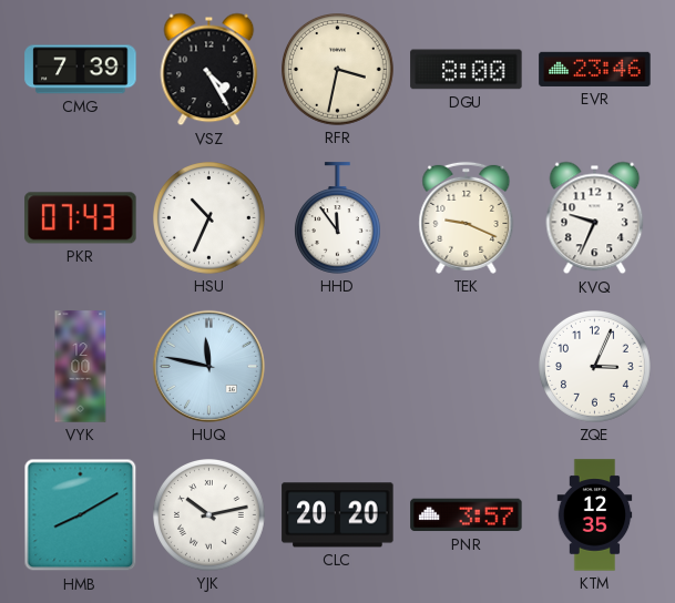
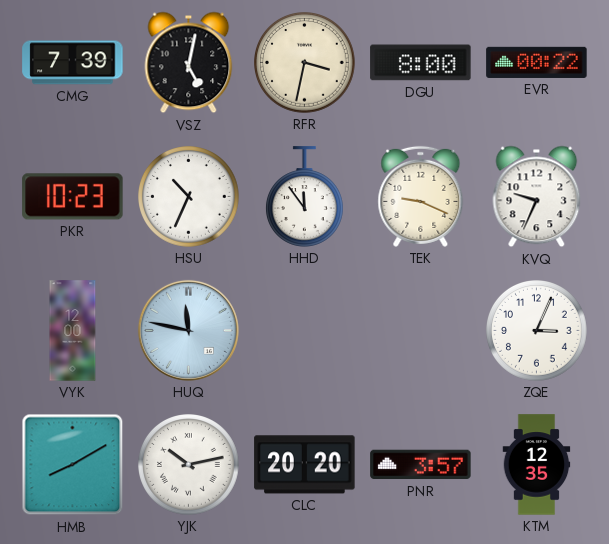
VSZ: 4:25 -> 5:02
EVR: 23:46 -> 00:22
PKR: 07:43 -> 10:23
